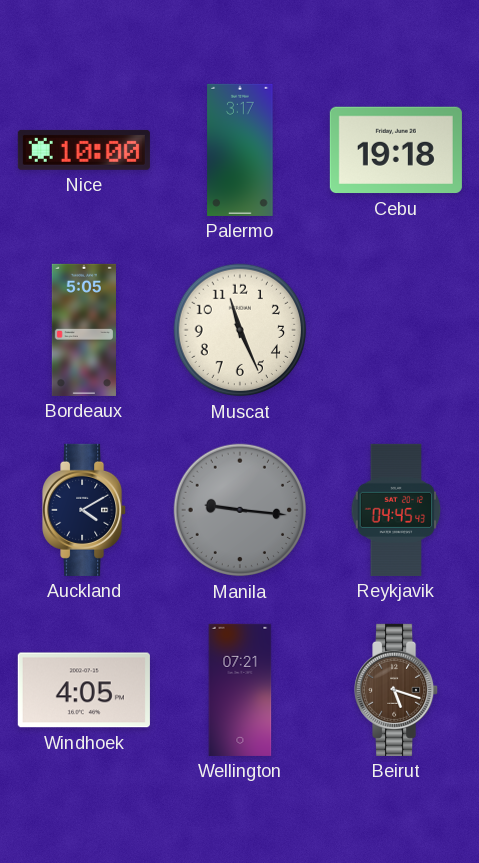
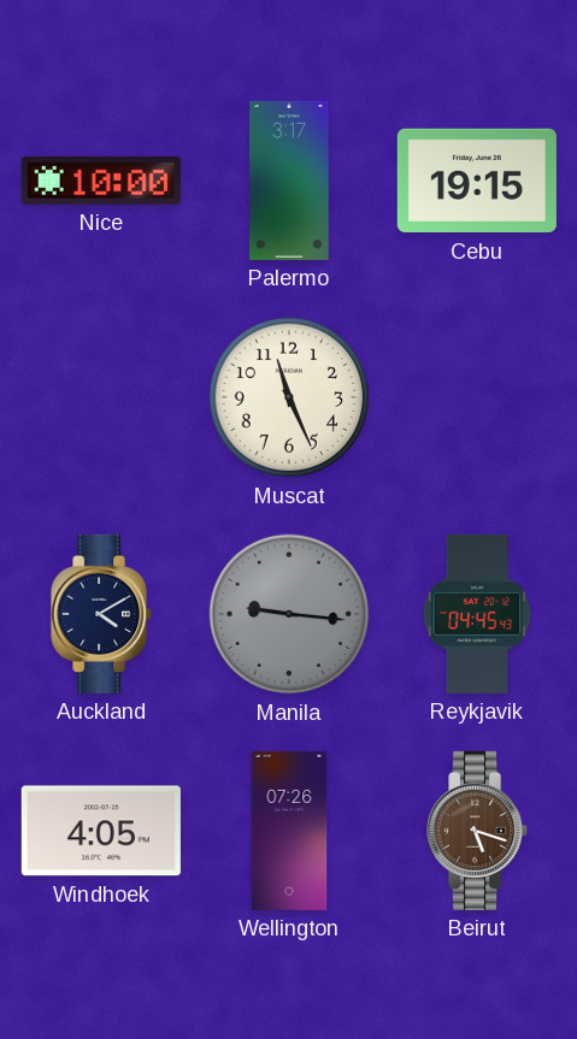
Cebu: 19:18 -> 19:15
Bordeaux: 5:05 -> none
Wellington: 07:21 -> 07:26
